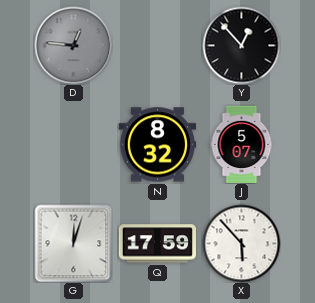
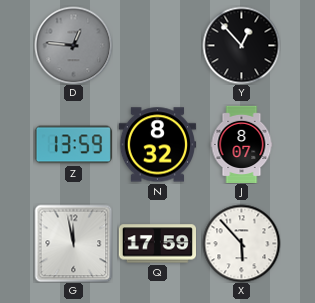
Z: none -> 13:59
J: 5:07 -> 8:07
G: 12:03 -> 11:58
